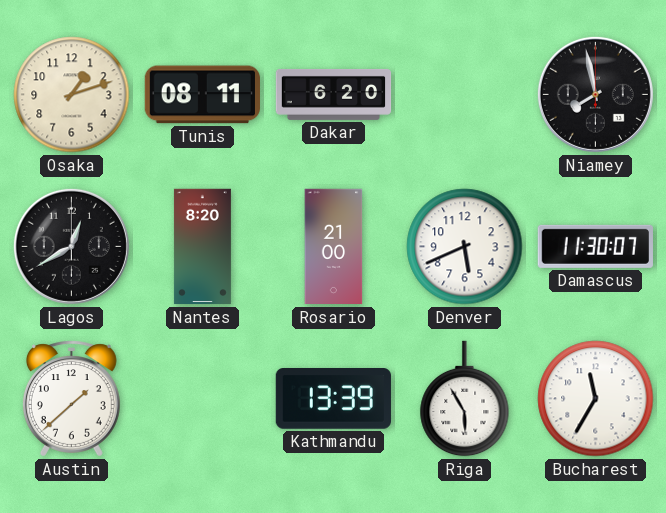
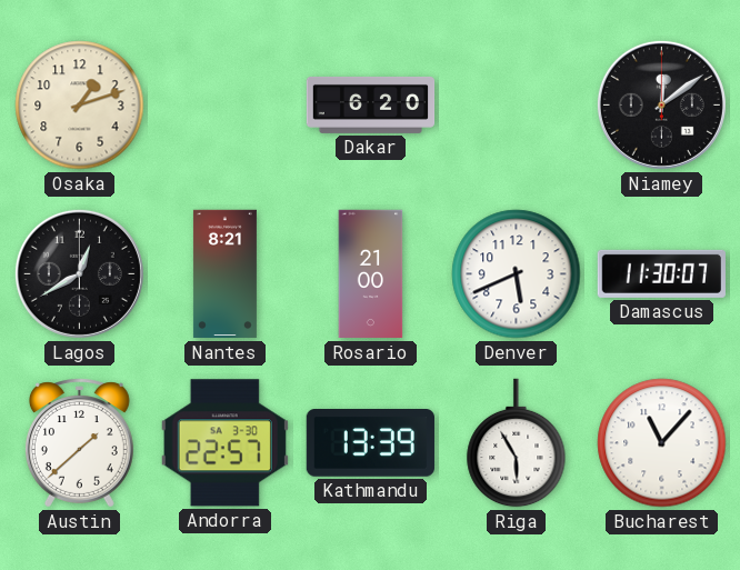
Tunis: 08:11 -> none
Niamey: 7:58 -> 12:09
Nantes: 8:20 -> 8:21
Andorra: none -> 22:57
Bucharest: 11:35 -> 11:07
